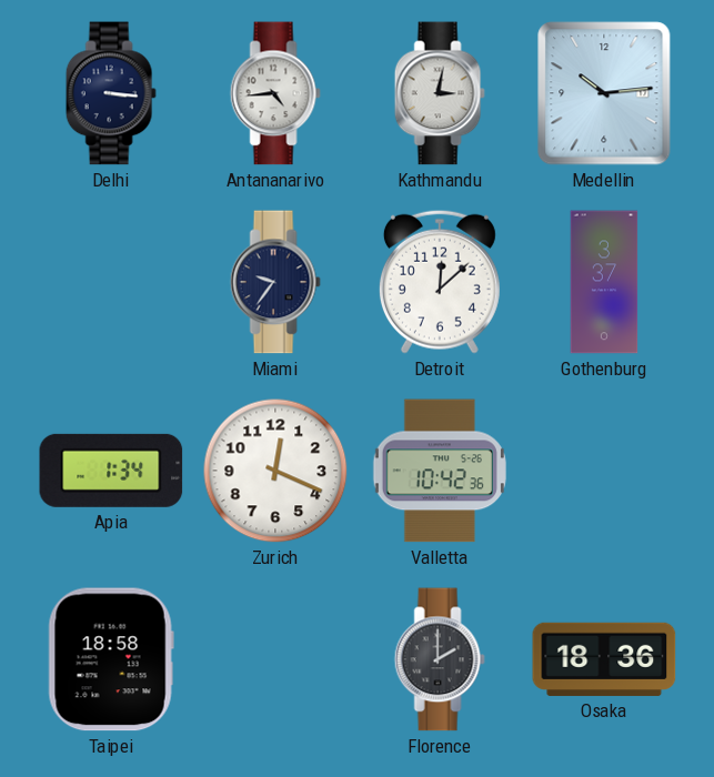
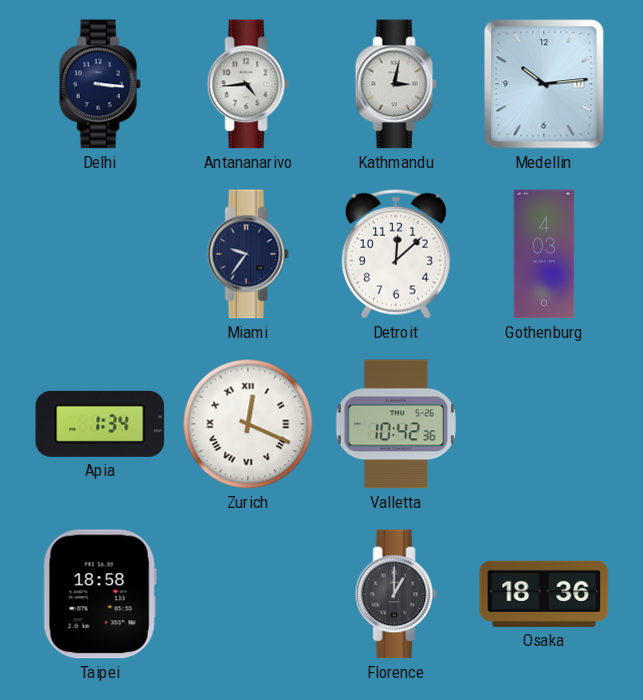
Gothenburg: 3:37 -> 4:03
Zurich numerals: Arabic -> Roman
Florence: 2:00 -> 1:00
